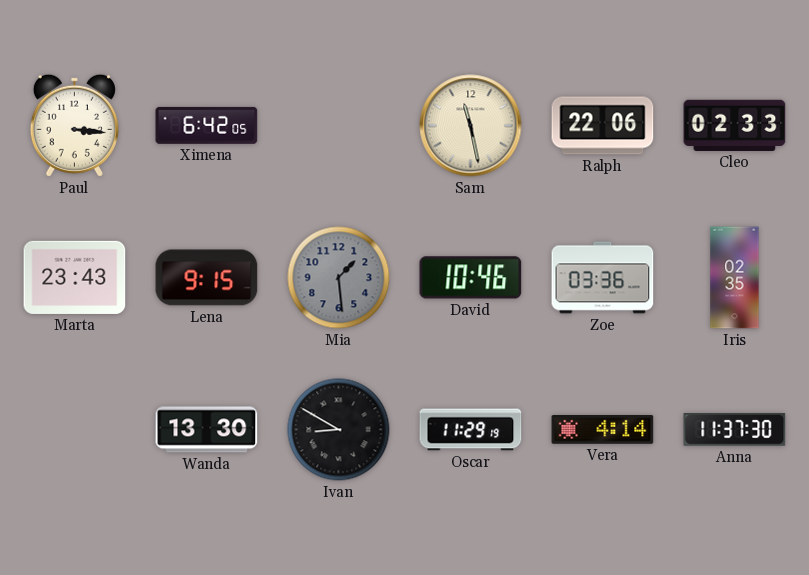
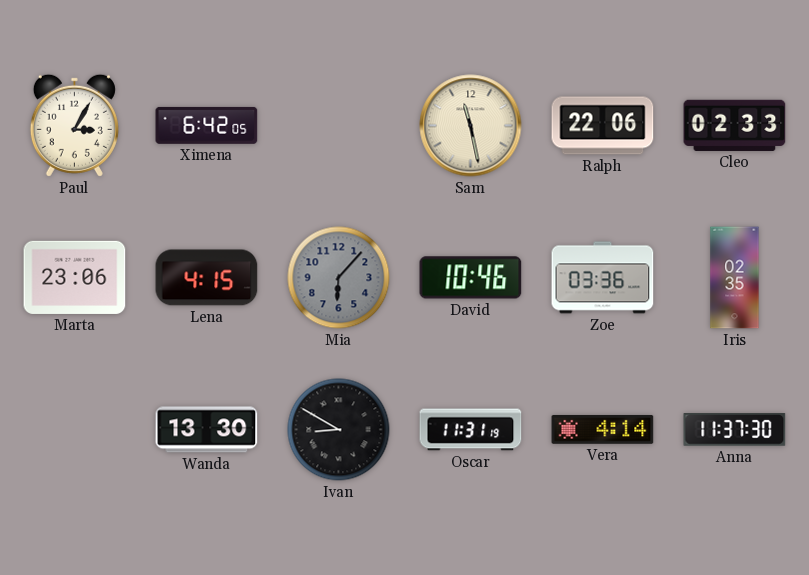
Paul: 3:16 -> 3:05
Marta: 23:43 -> 23:06
Lena: 9:15 -> 4:15
Mia: 1:29 -> 6:07
Oscar: 11:29 -> 11:31
